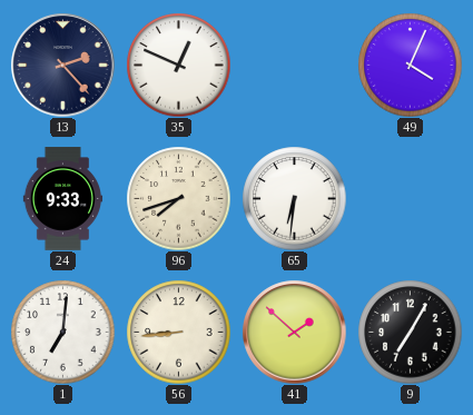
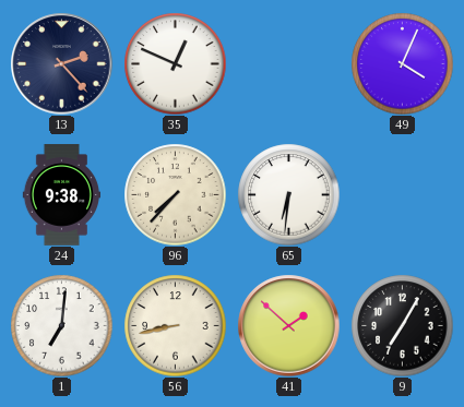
24: 9:33 -> 9:38
96: 7:42 -> 7:37
56: 8:44 -> 8:43
